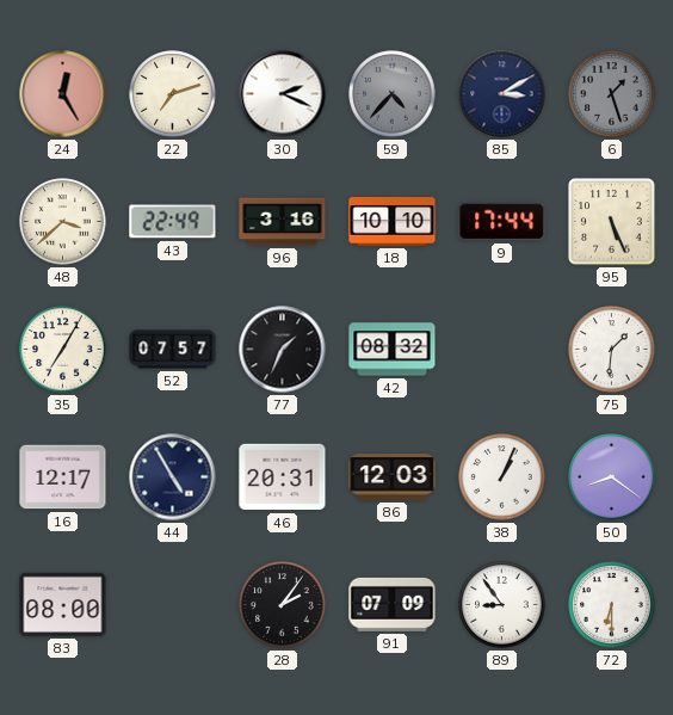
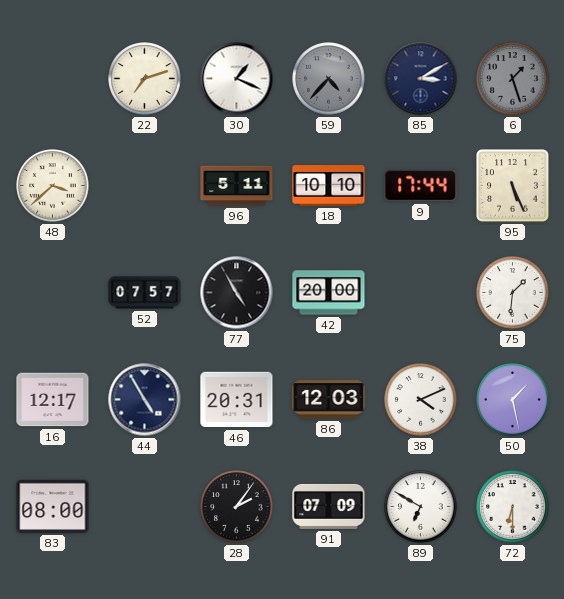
24: 12:25 -> none
30: 2:19 -> 1:19
43: 22:49 -> none
96: 3:16 -> 5:11
35: 7:05 -> none
77: 1:34 -> 4:55
42: 08:32 -> 20:00
38: 1:04 -> 4:11
50: 8:21 -> 1:28
89: 8:54 -> 6:50
